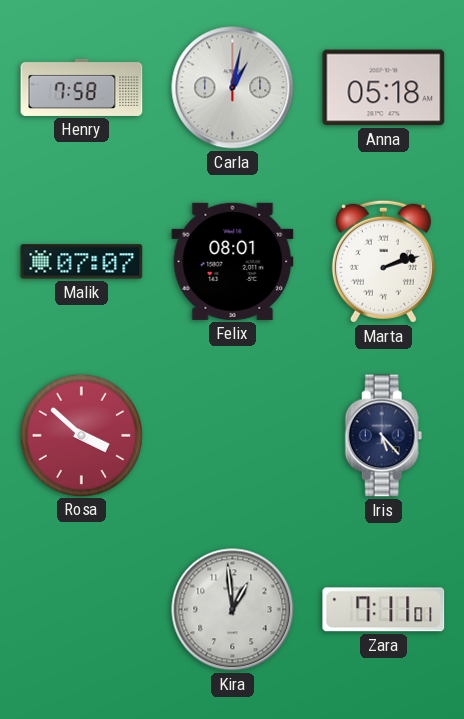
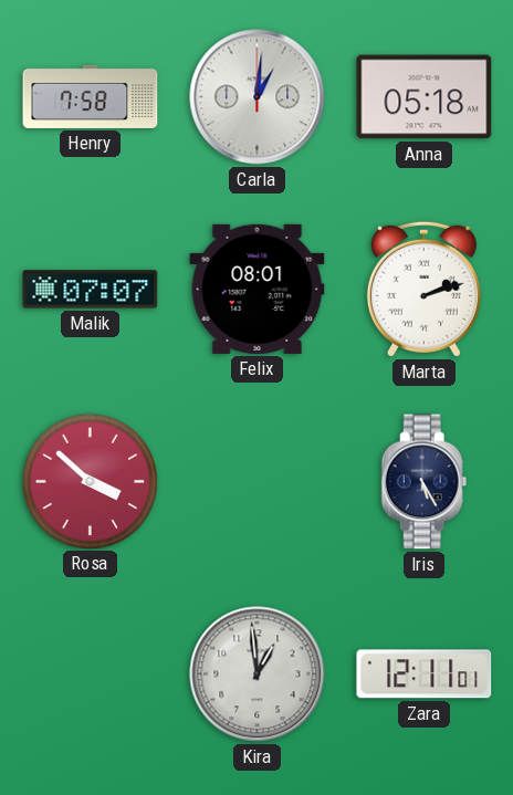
Carla: 1:02 -> 1:01
Iris: 5:23 -> 5:25
Zara: 7:11 -> 12:11
